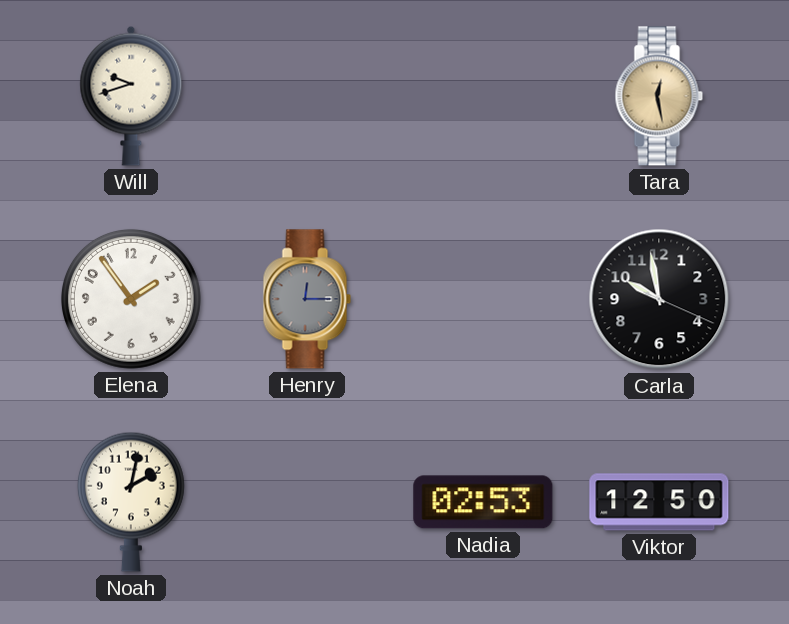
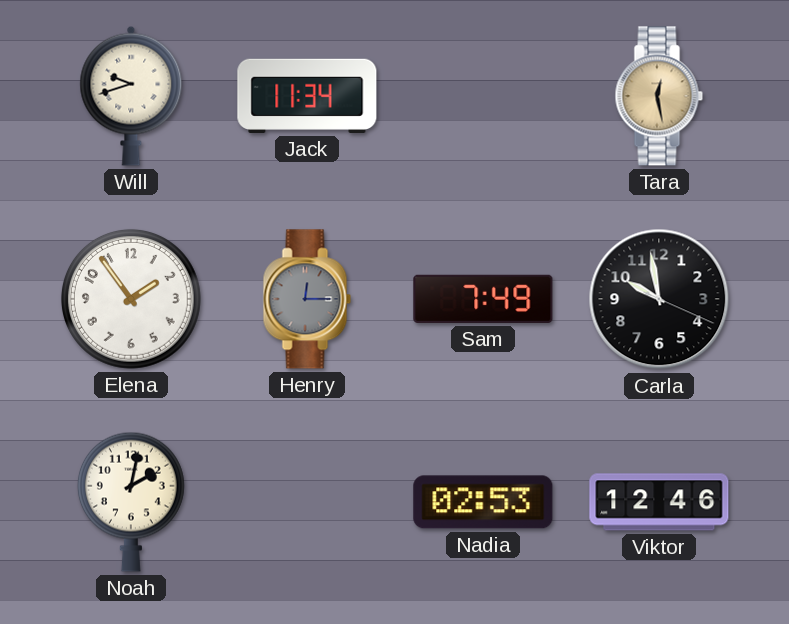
Jack: none -> 11:34
Sam: none -> 7:49
Viktor: 12:50 -> 12:46
